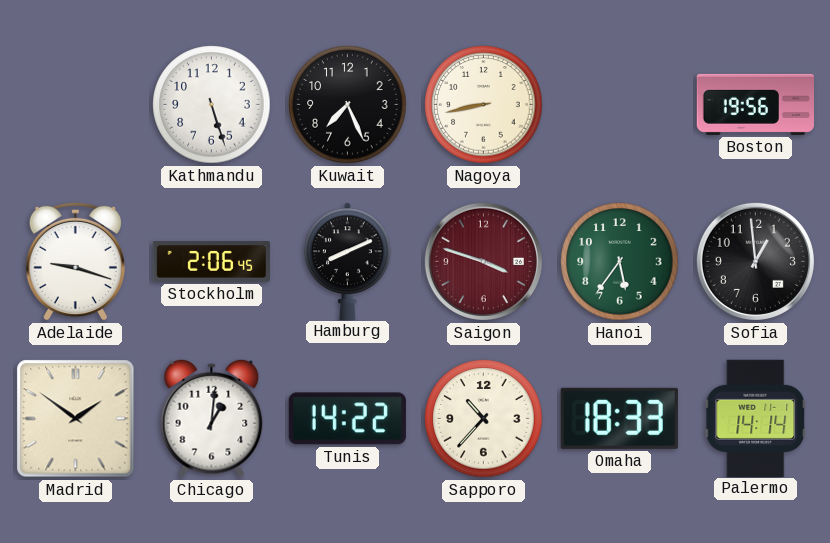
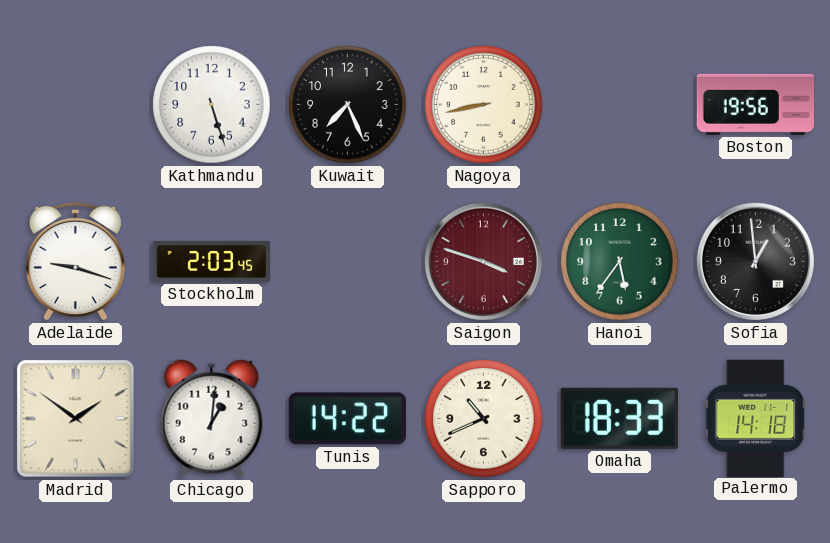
Stockholm: 2:06 -> 2:03
Hamburg: 8:11 -> none
Sapporo: 10:37 -> 10:41
Palermo: 14:14 -> 14:18
